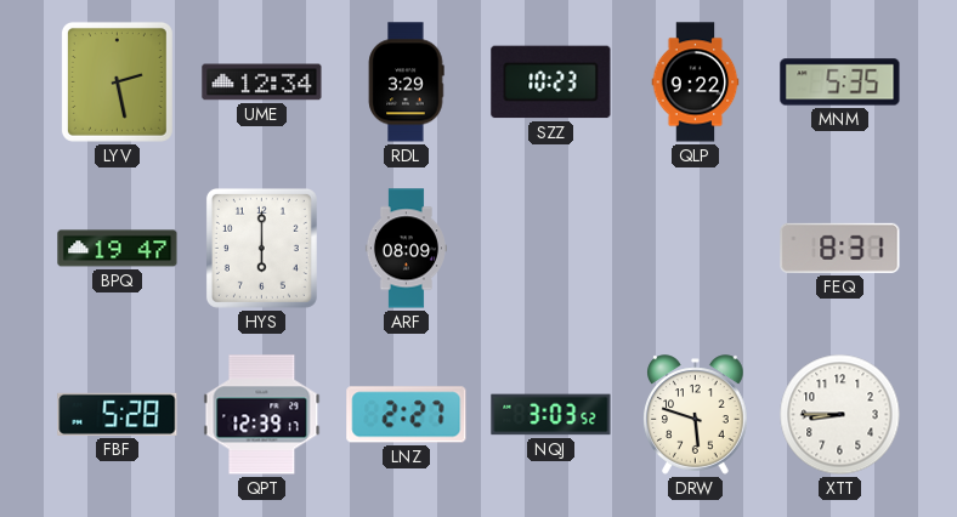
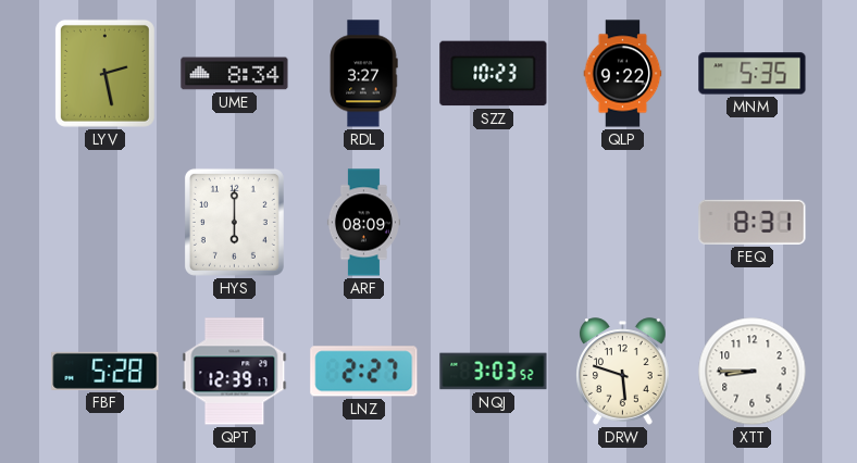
UME: 12:34 -> 8:34
RDL: 3:29 -> 3:27
BPQ: 19:47 -> none
